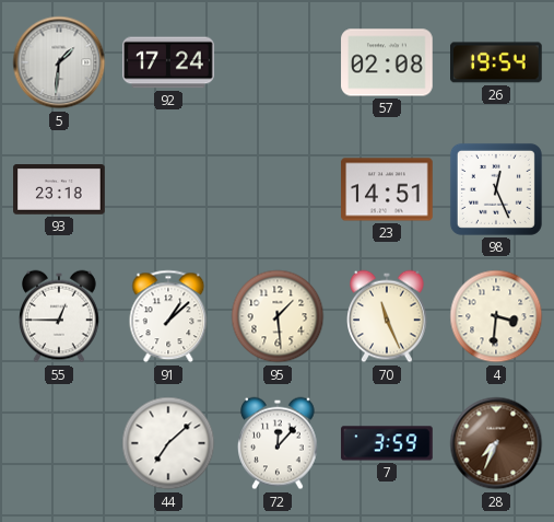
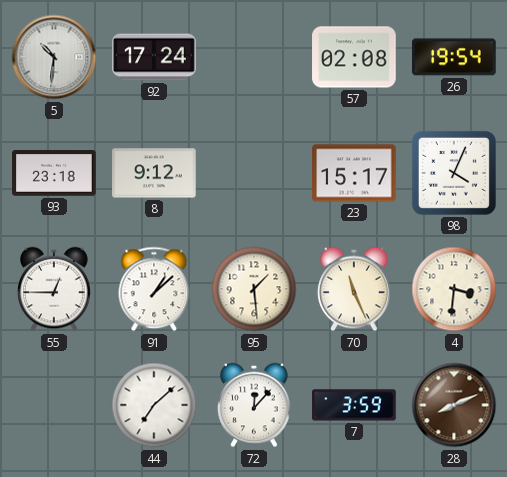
5: 1:31 -> 10:31
8: none -> 9:12
23: 14:51 -> 15:17
98: 12:26 -> 4:04
28: 7:34 -> 8:11
